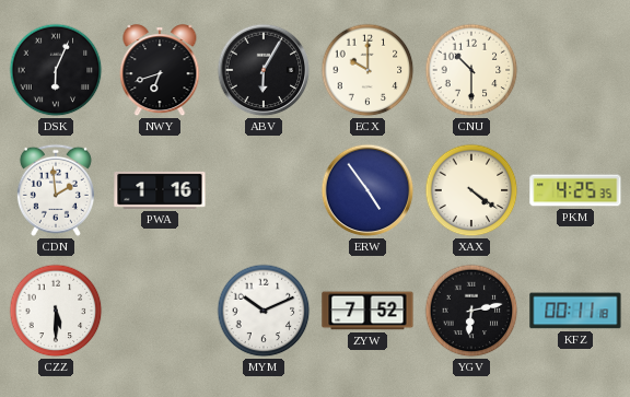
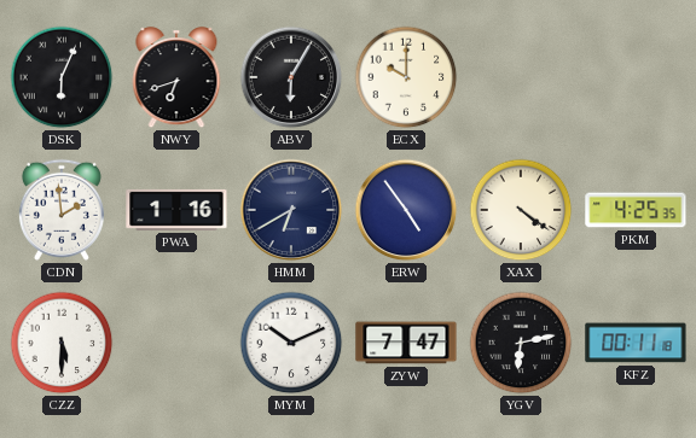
CNU: 10:30 -> none
HMM: none -> 6:40
ZYW: 7:52 -> 7:47
